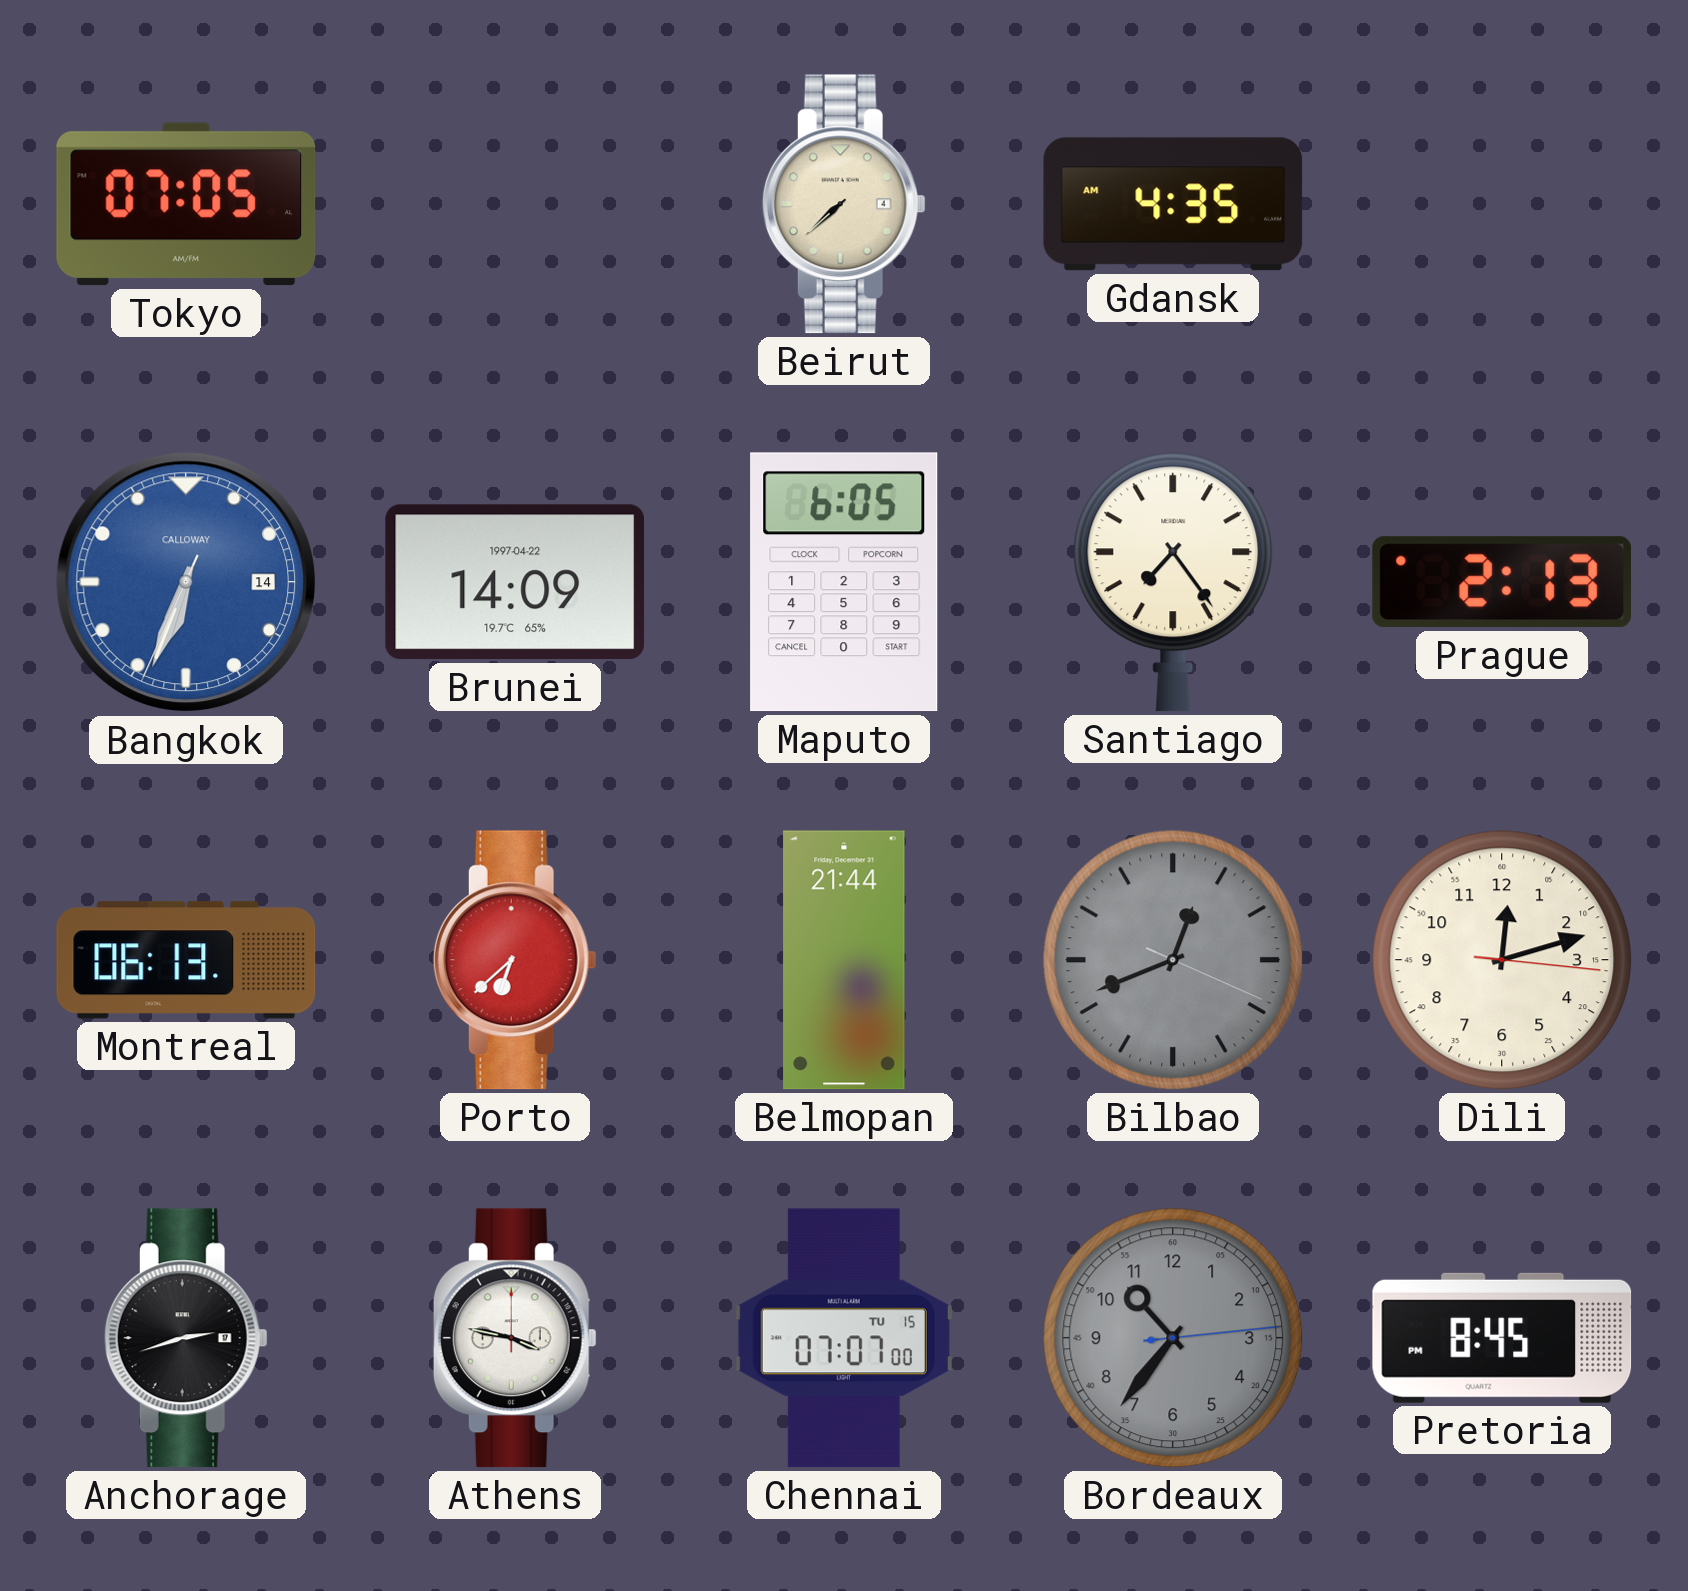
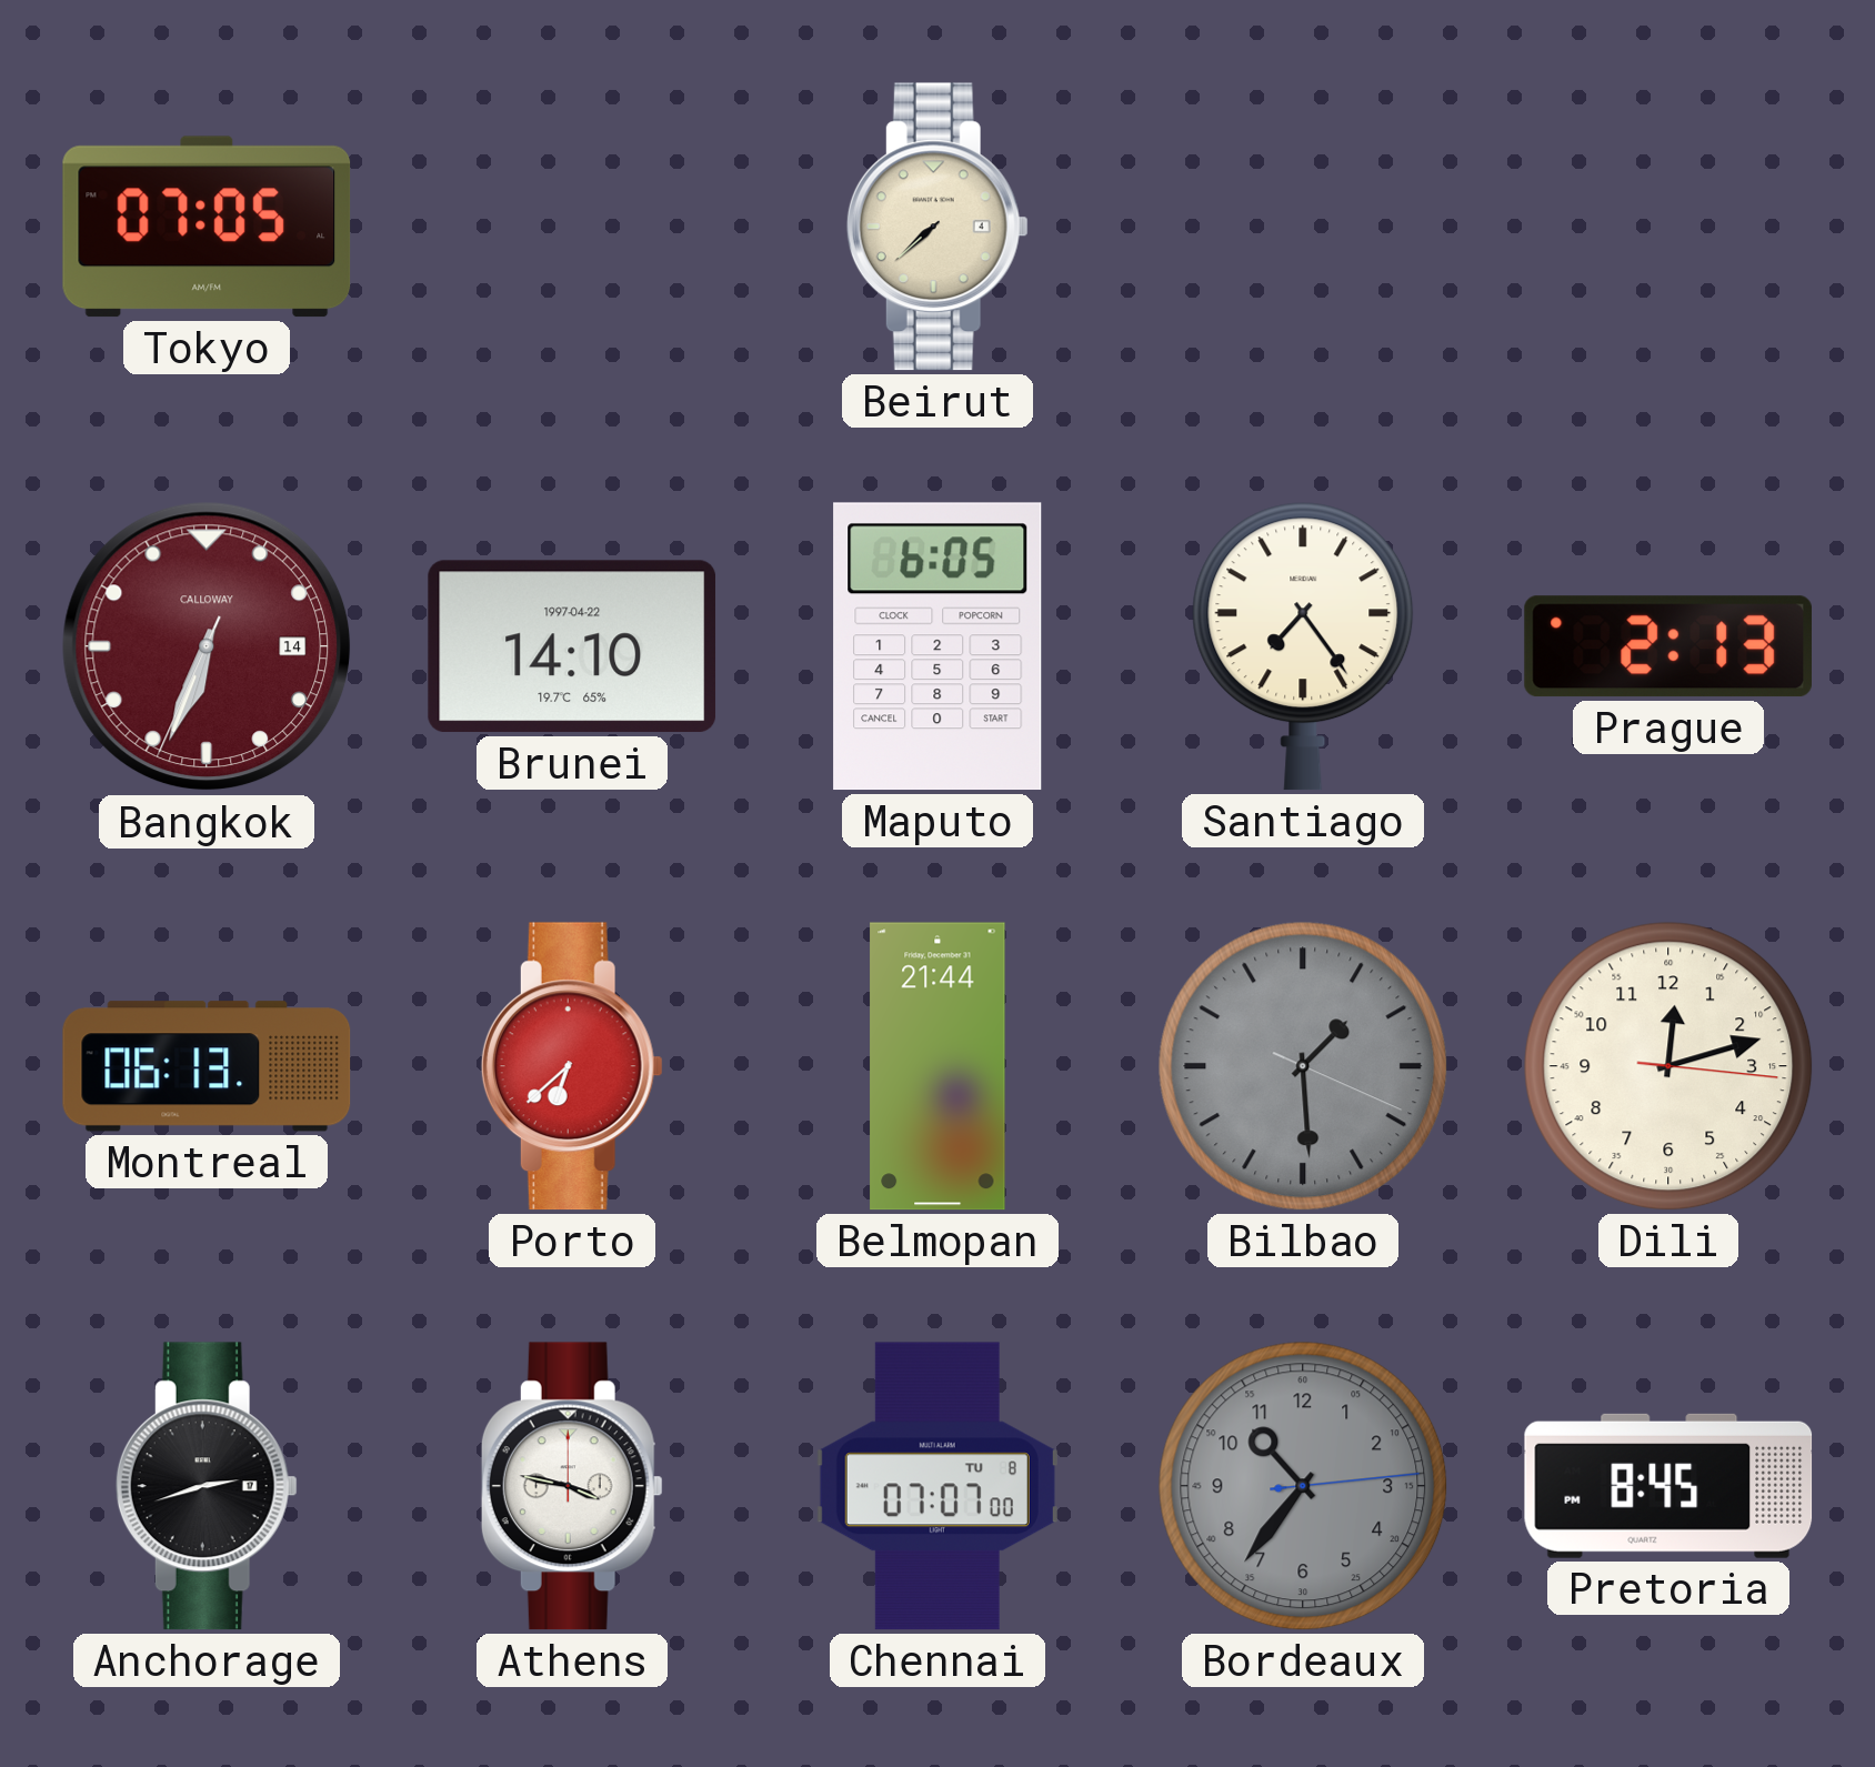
Gdansk: 4:35 -> none
Bangkok dial: blue -> burgundy
Brunei: 14:09 -> 14:10
Bilbao: 12:41 -> 1:29
Chennai date: TU 15 -> TU 8
